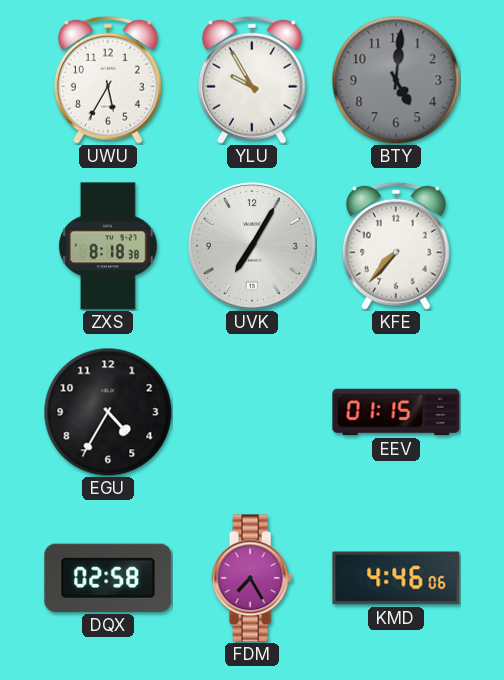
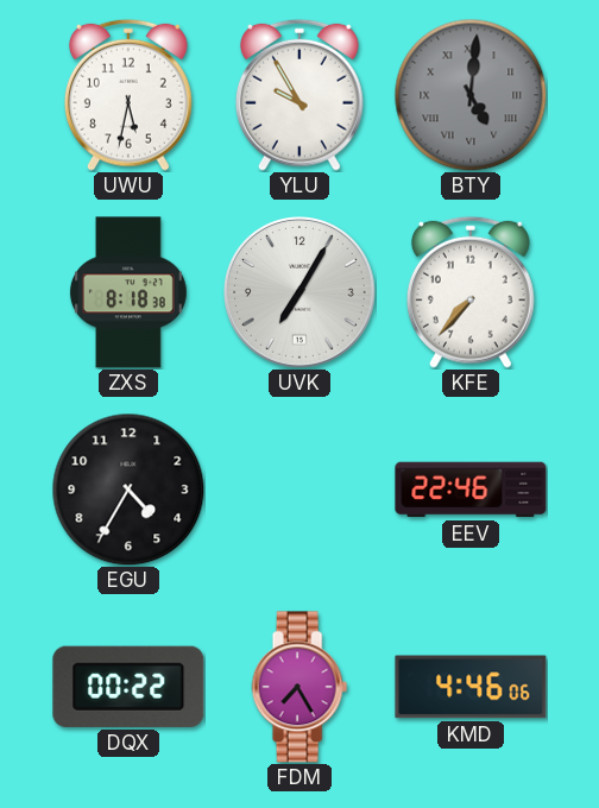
UWU: 5:35 -> 5:32
BTY numerals: Arabic -> Roman
EEV: 01:15 -> 22:46
DQX: 02:58 -> 00:22
